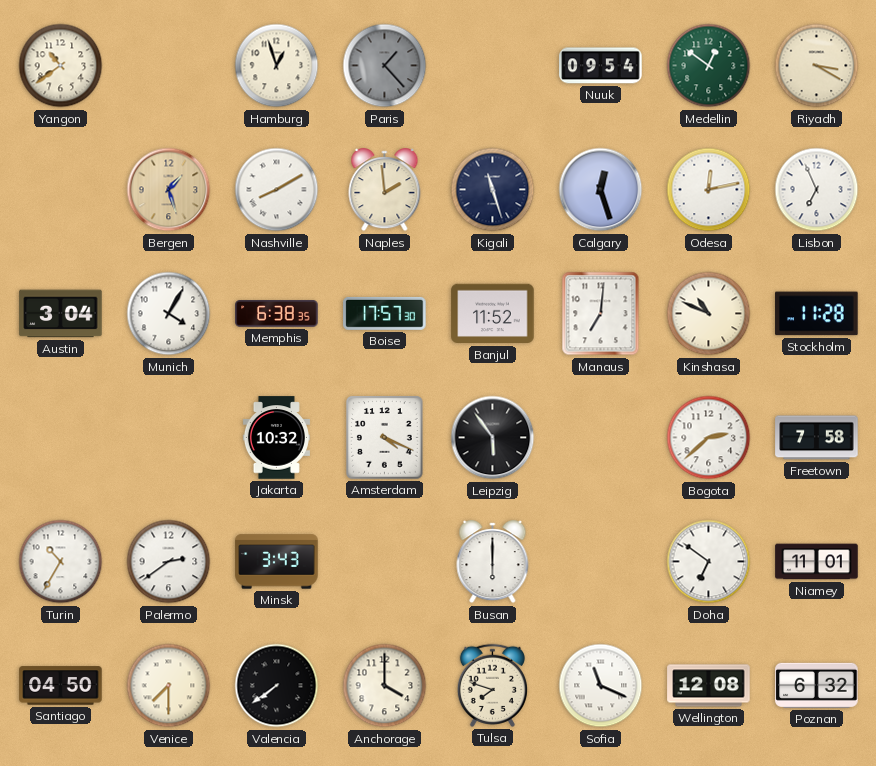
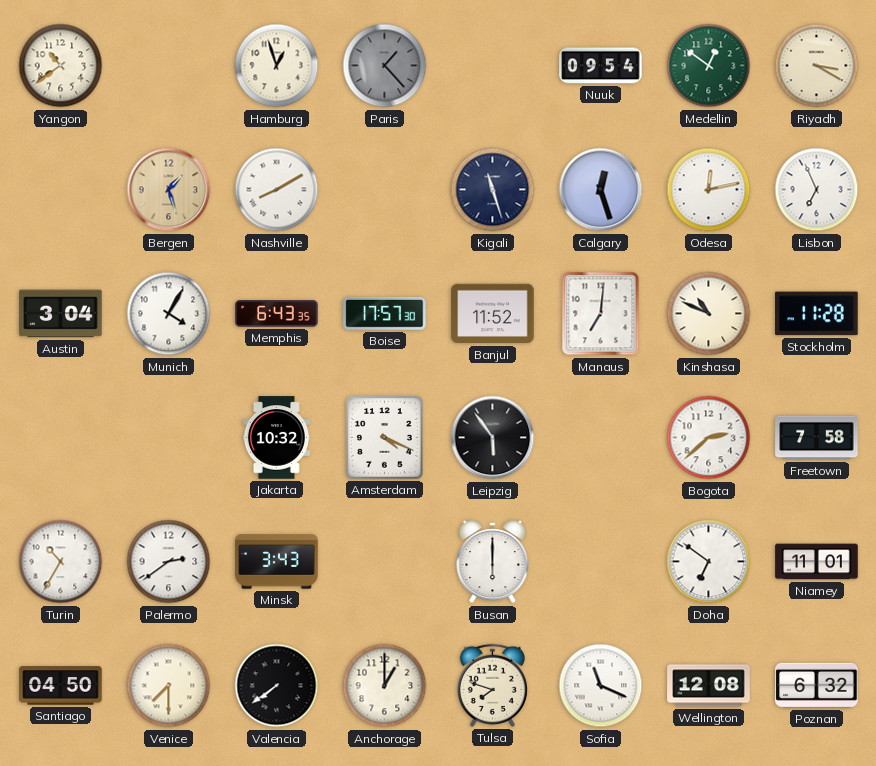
Naples: 1:59 -> none
Memphis: 6:38 -> 6:43
Anchorage: 4:00 -> 1:00
